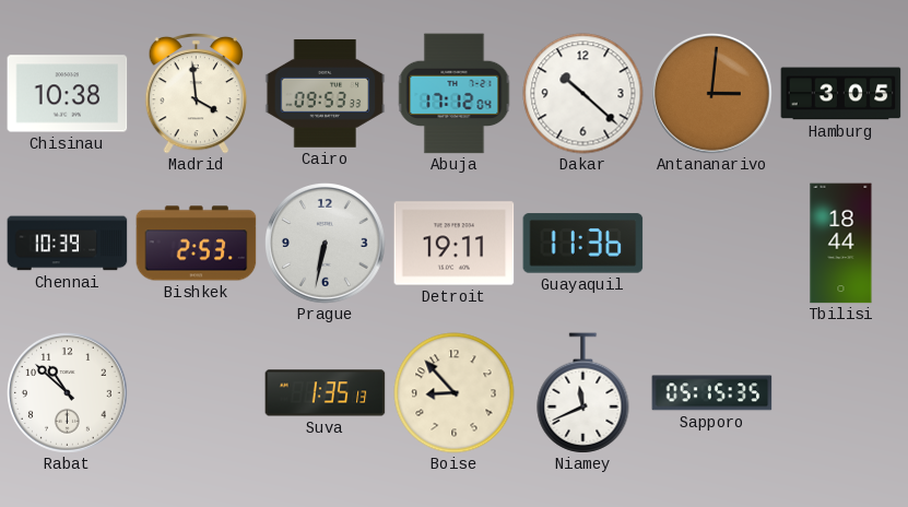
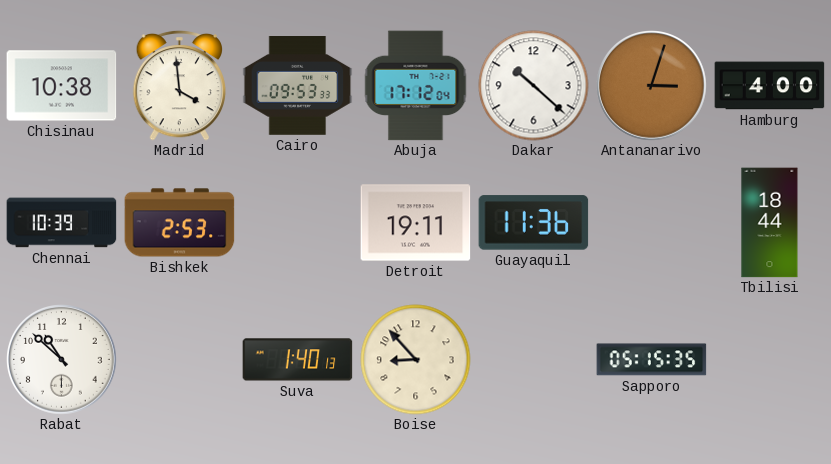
Antananarivo: 3:01 -> 3:03
Hamburg: 3:05 -> 4:00
Prague: 6:32 -> none
Suva: 1:35 -> 1:40
Niamey: 11:41 -> none
